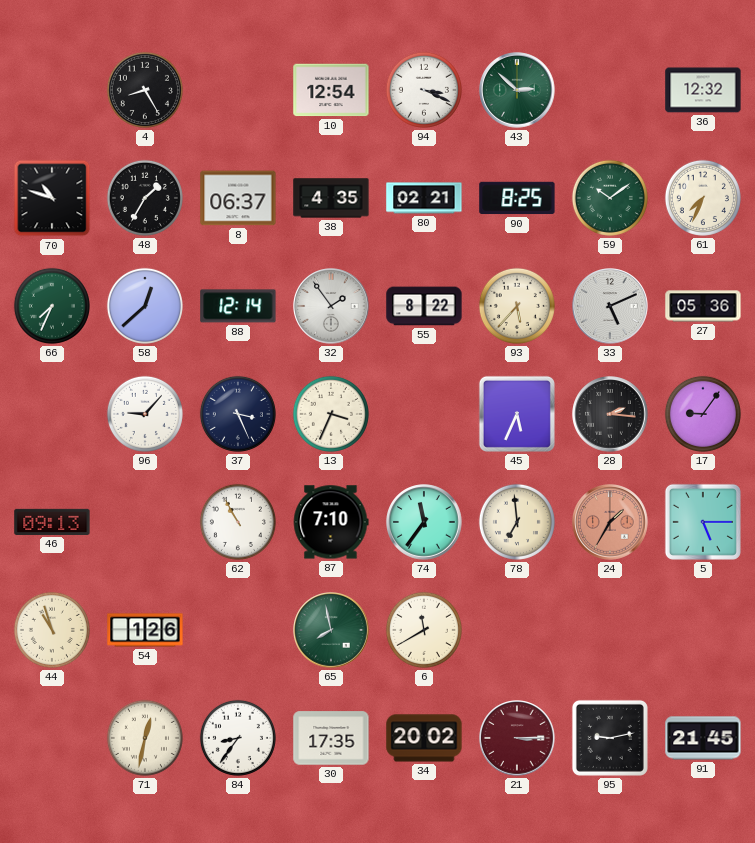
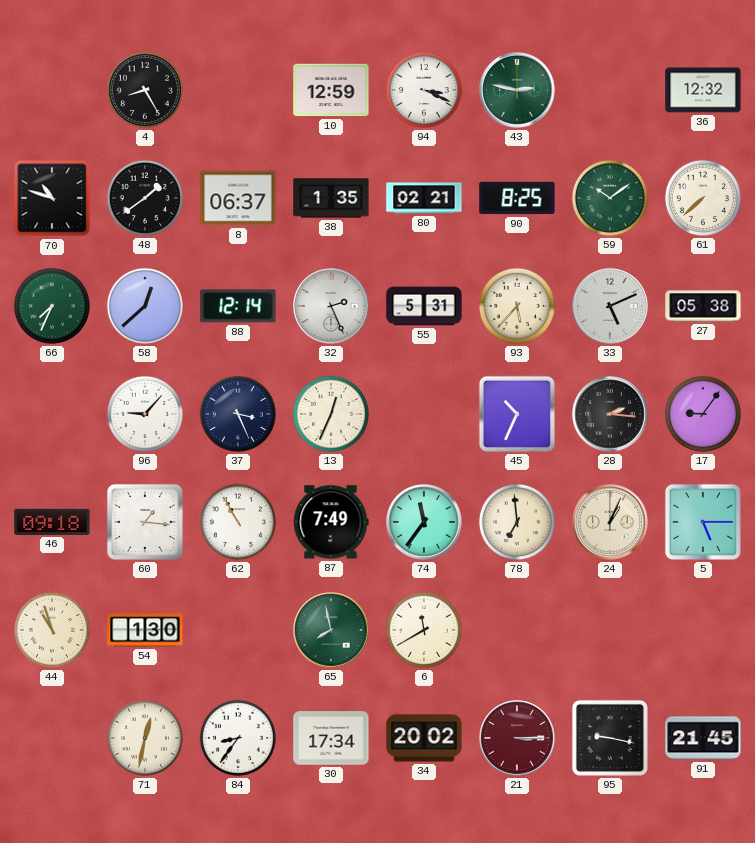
10: 12:54 -> 12:59
43: 2:52 -> 2:47
48: 1:35 -> 1:39
38: 4:35 -> 1:35
61: 7:34 -> 7:38
32: 1:54 -> 2:26
55: 8:22 -> 5:31
27: 05:36 -> 05:38
13: 3:34 -> 12:34
45: 5:34 -> 10:34
46: 09:13 -> 09:18
60: none -> 1:16
87: 7:10 -> 7:49
24: 1:35 -> 1:04
24 dial: salmon -> cream
54: 1:26 -> 1:30
30: 17:35 -> 17:34
95: 9:13 -> 9:17
